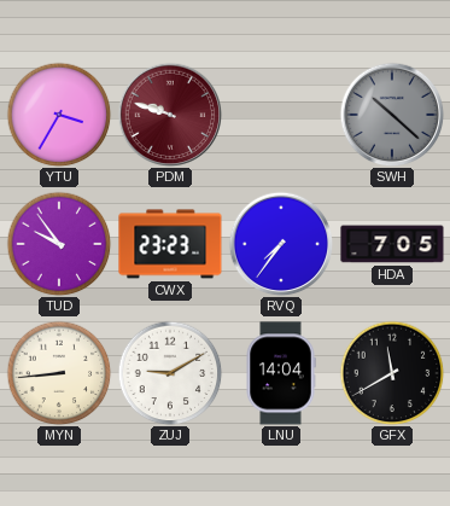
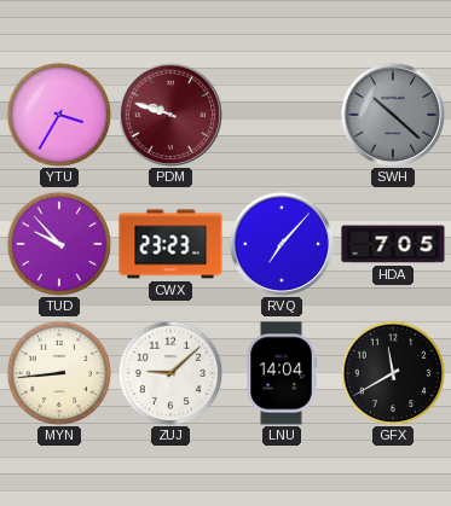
TUD: 9:54 -> 9:53
RVQ: 7:36 -> 7:07
ZUJ: 9:10 -> 9:08
